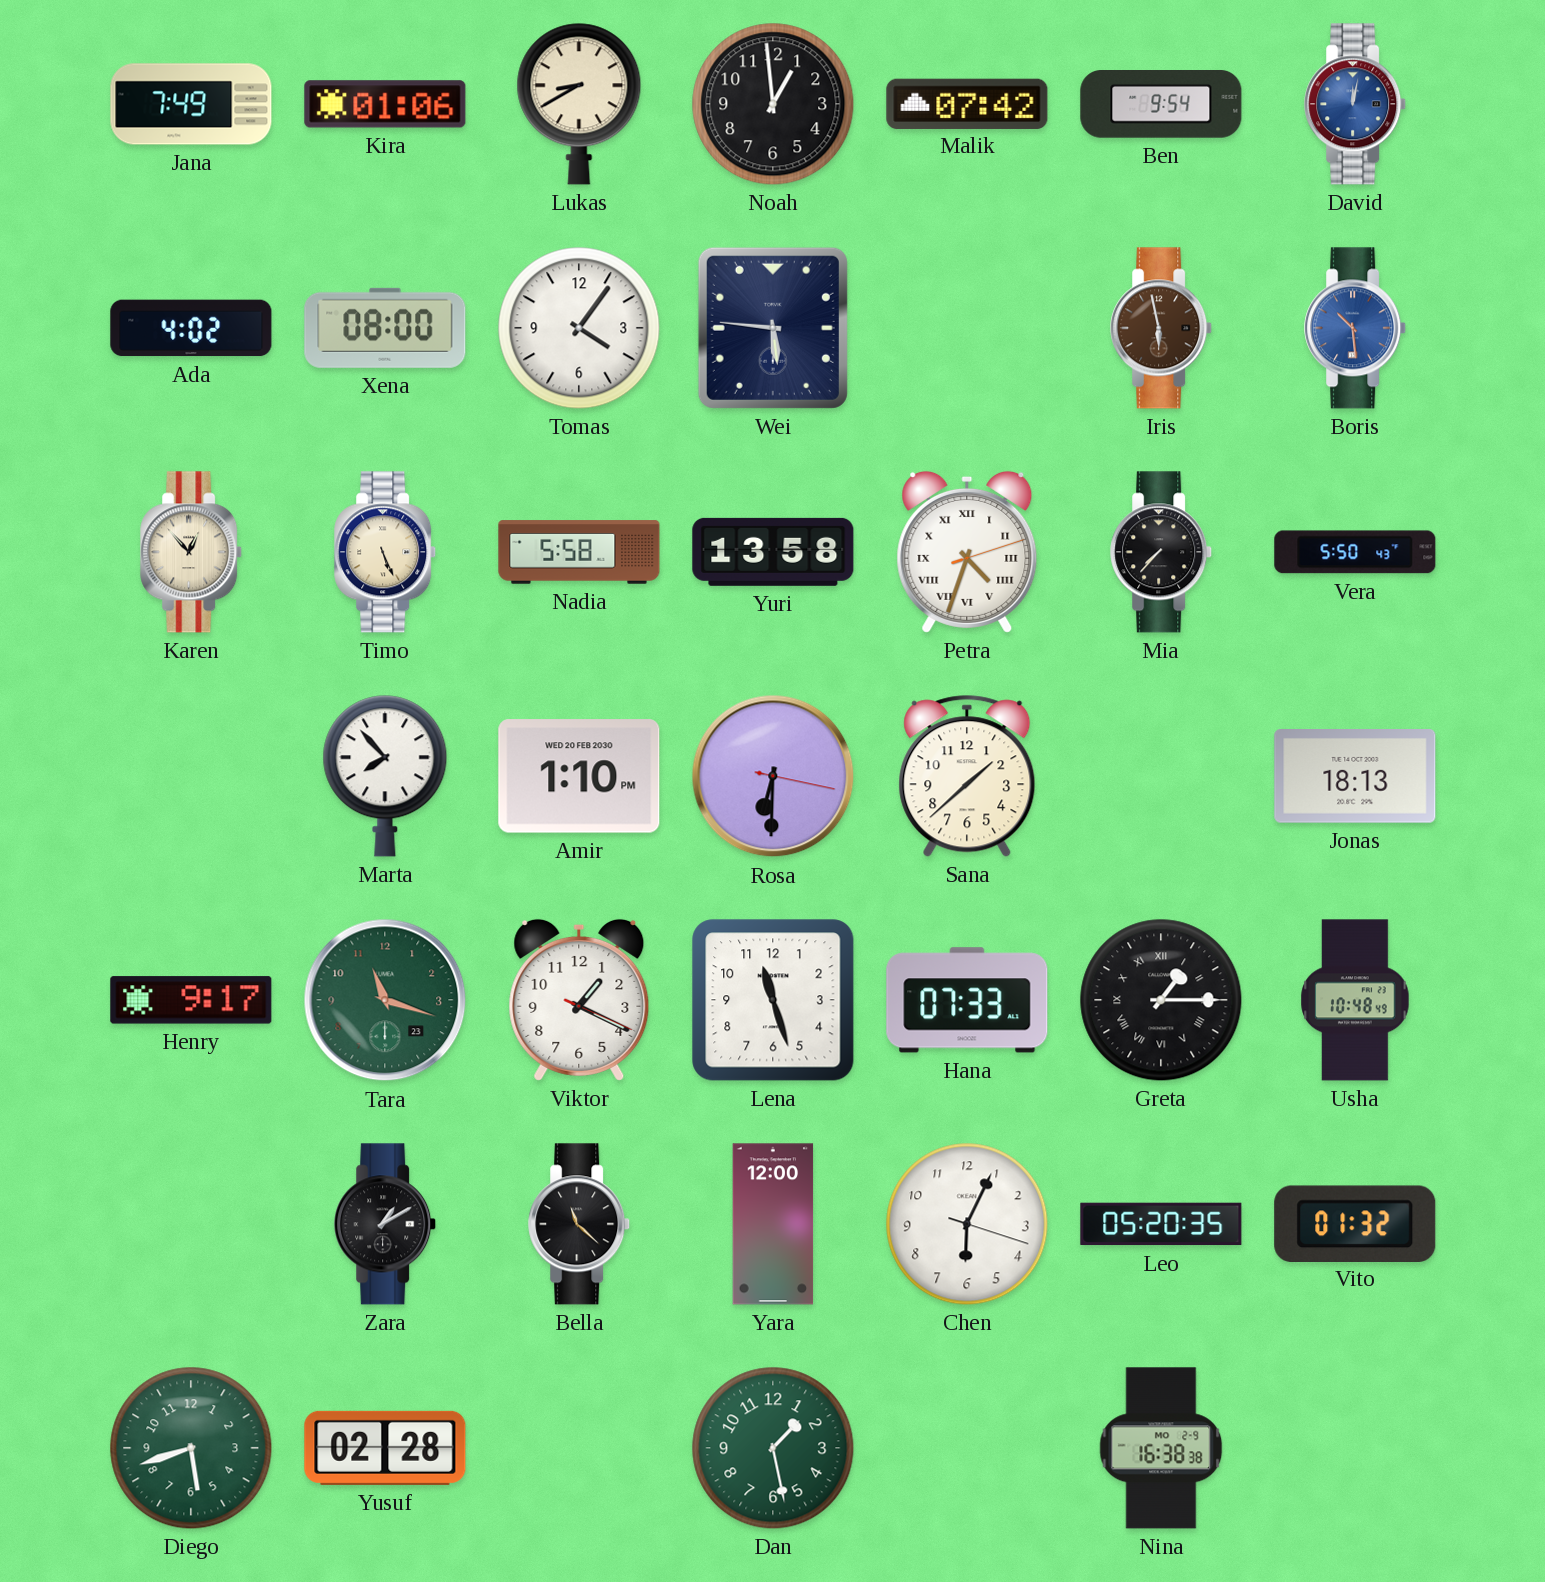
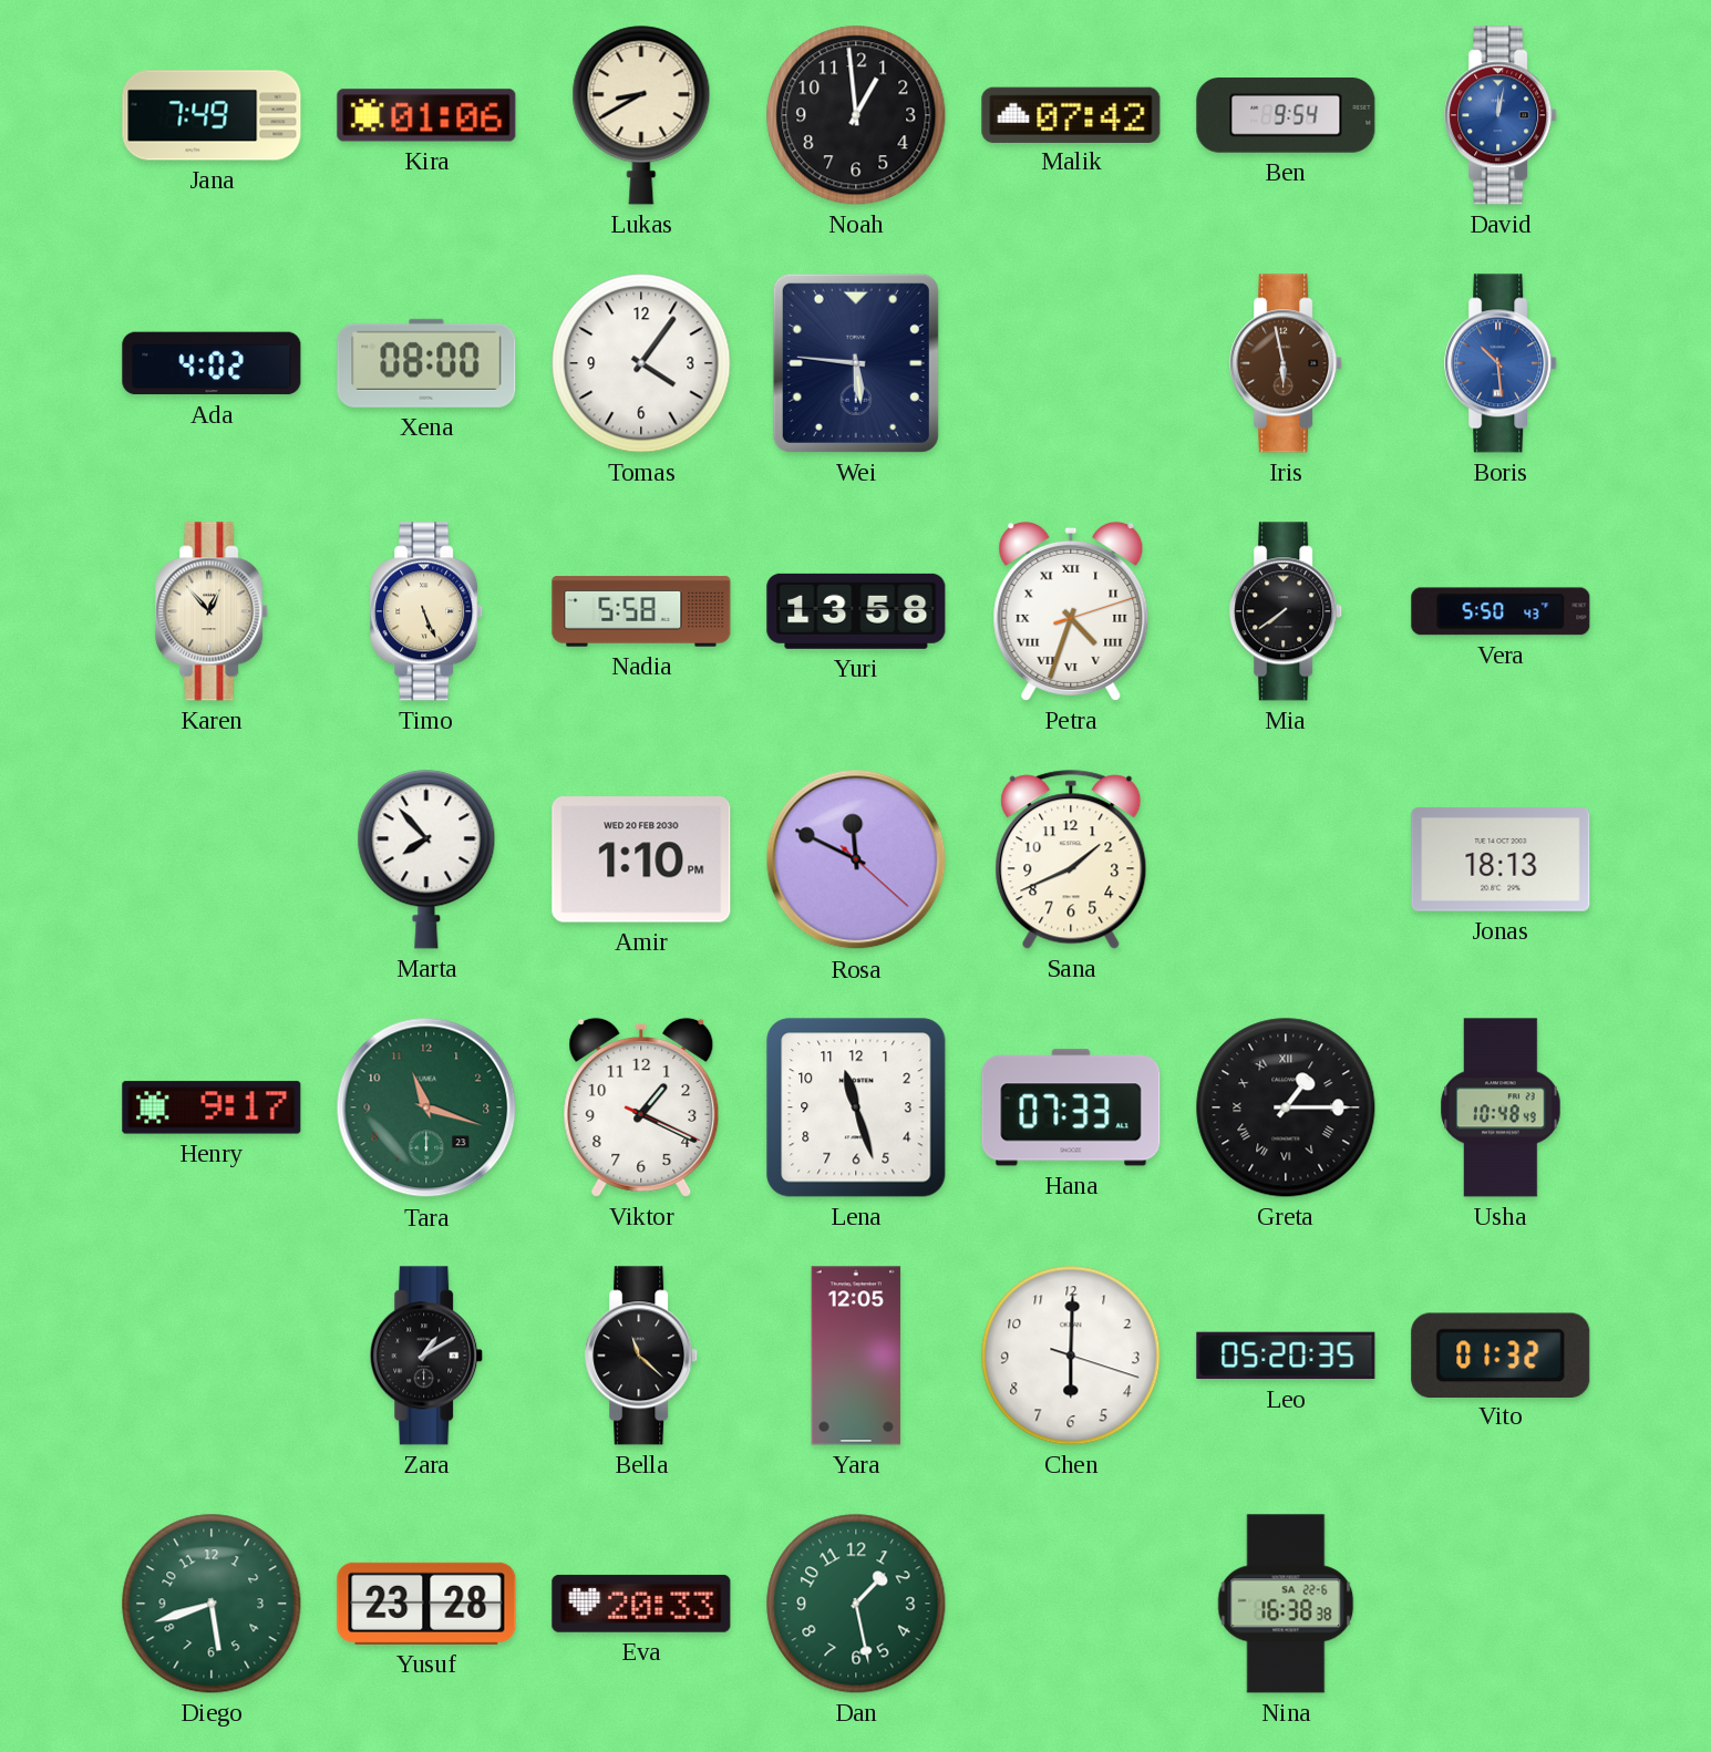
Mia: 7:37 -> 7:39
Rosa: 6:30 -> 11:49
Sana: 1:38 -> 1:41
Yara: 12:00 -> 12:05
Chen: 6:04 -> 6:00
Yusuf: 02:28 -> 23:28
Eva: none -> 20:33
Nina date: MO 2-9 -> SA 22-6
